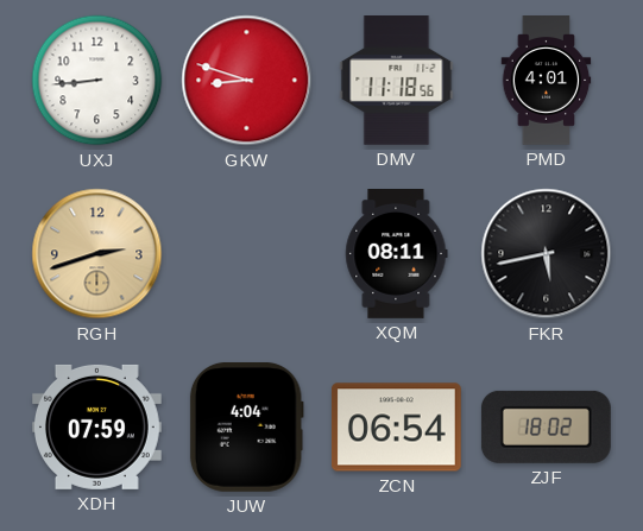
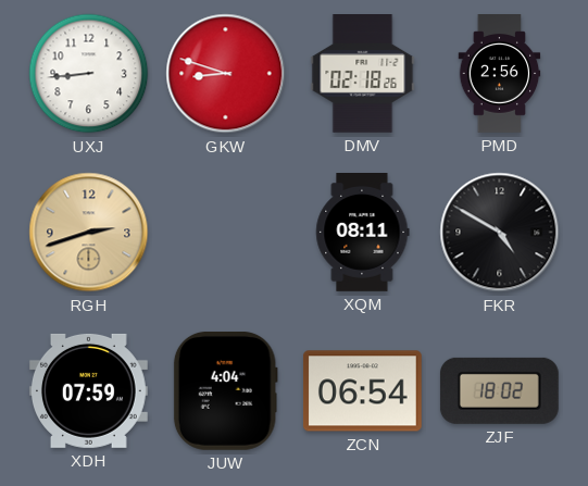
DMV: 11:18 -> 02:18
PMD: 4:01 -> 2:56
FKR: 5:43 -> 4:50
